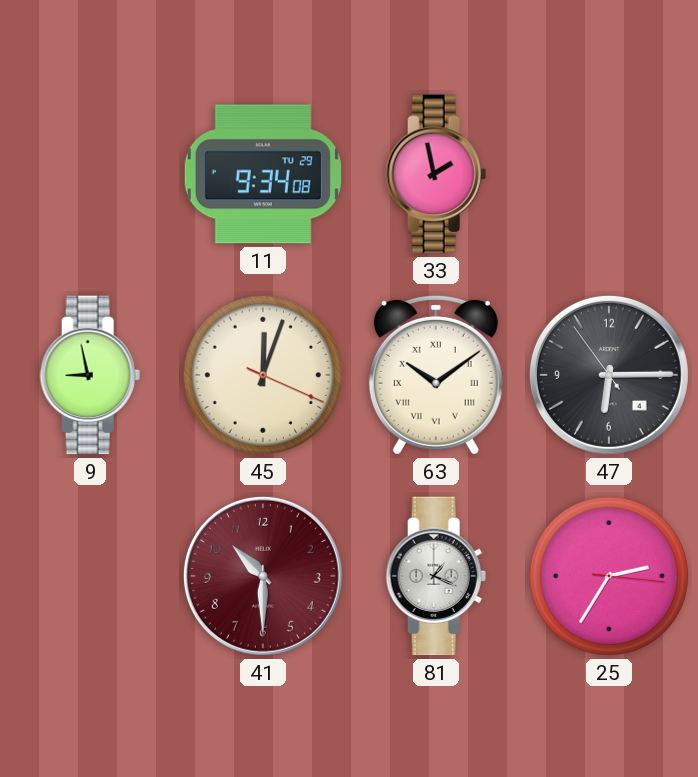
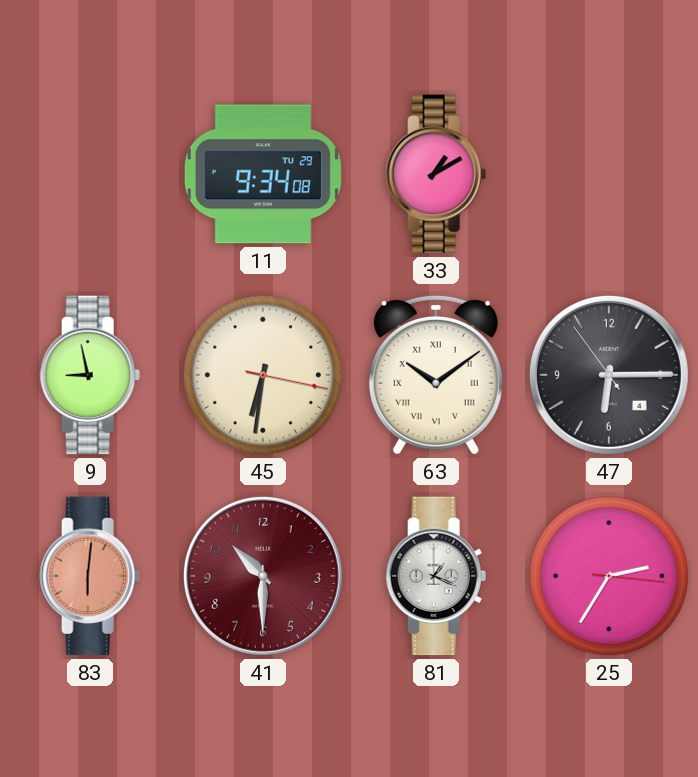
33: 1:58 -> 1:10
45: 12:03 -> 6:31
83: none -> 6:01
